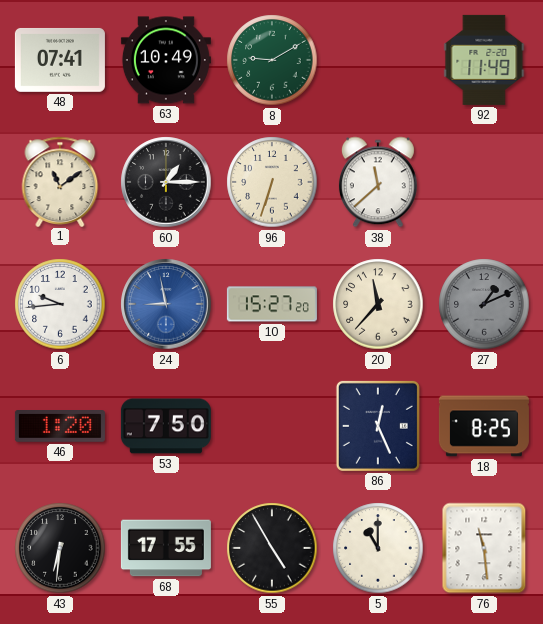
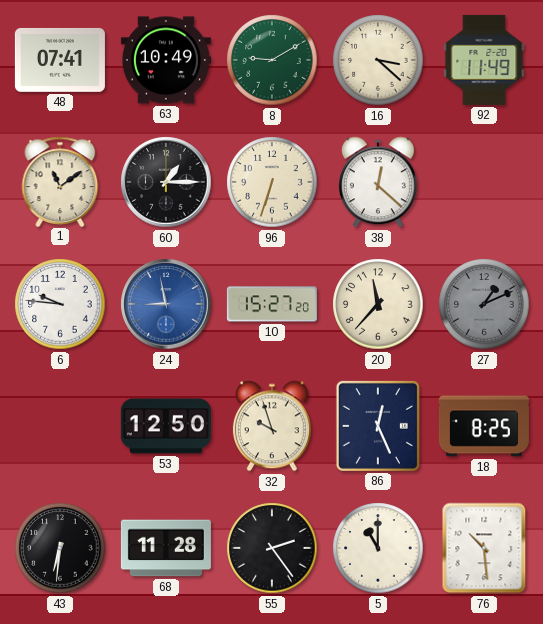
16: none -> 3:22
38: 11:38 -> 12:22
6: 9:44 -> 9:46
46: 1:20 -> none
53: 7:50 -> 12:50
32: none -> 9:57
68: 17:55 -> 11:28
55: 4:55 -> 2:24
76: 11:29 -> 10:29
